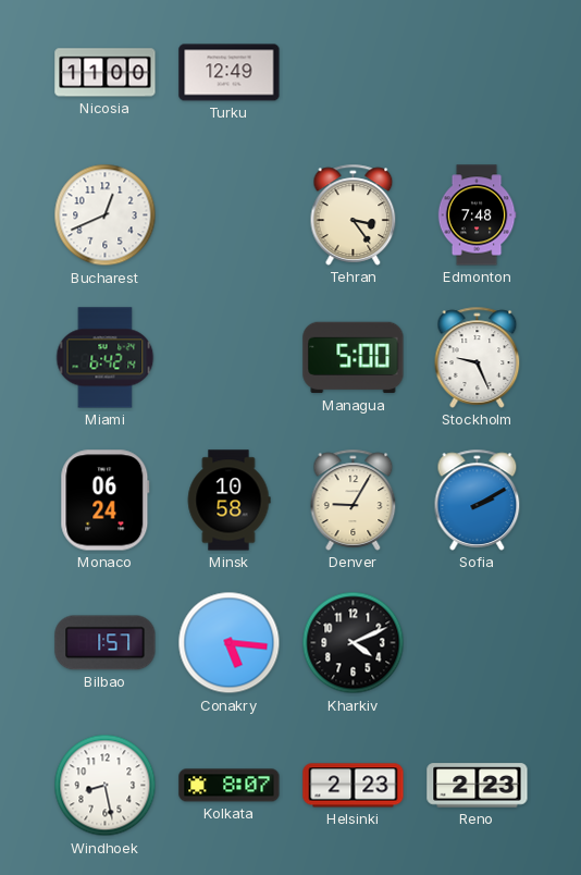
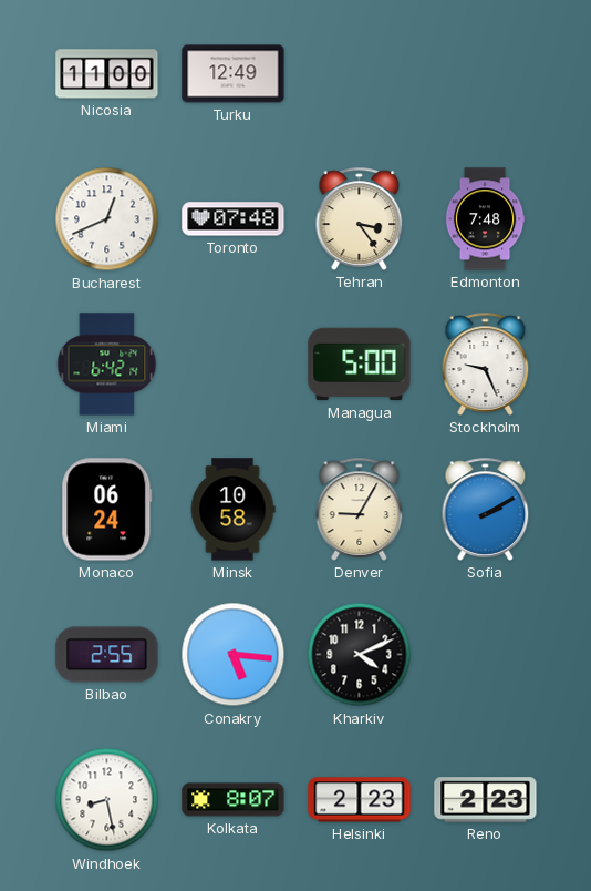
Toronto: none -> 07:48
Bilbao: 1:57 -> 2:55
